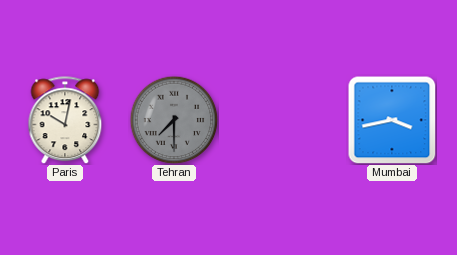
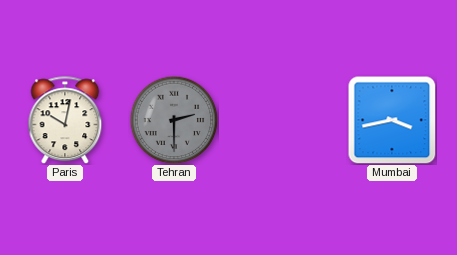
Tehran: 7:30 -> 2:30
